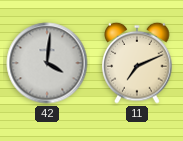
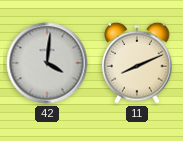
11: 7:11 -> 8:11
